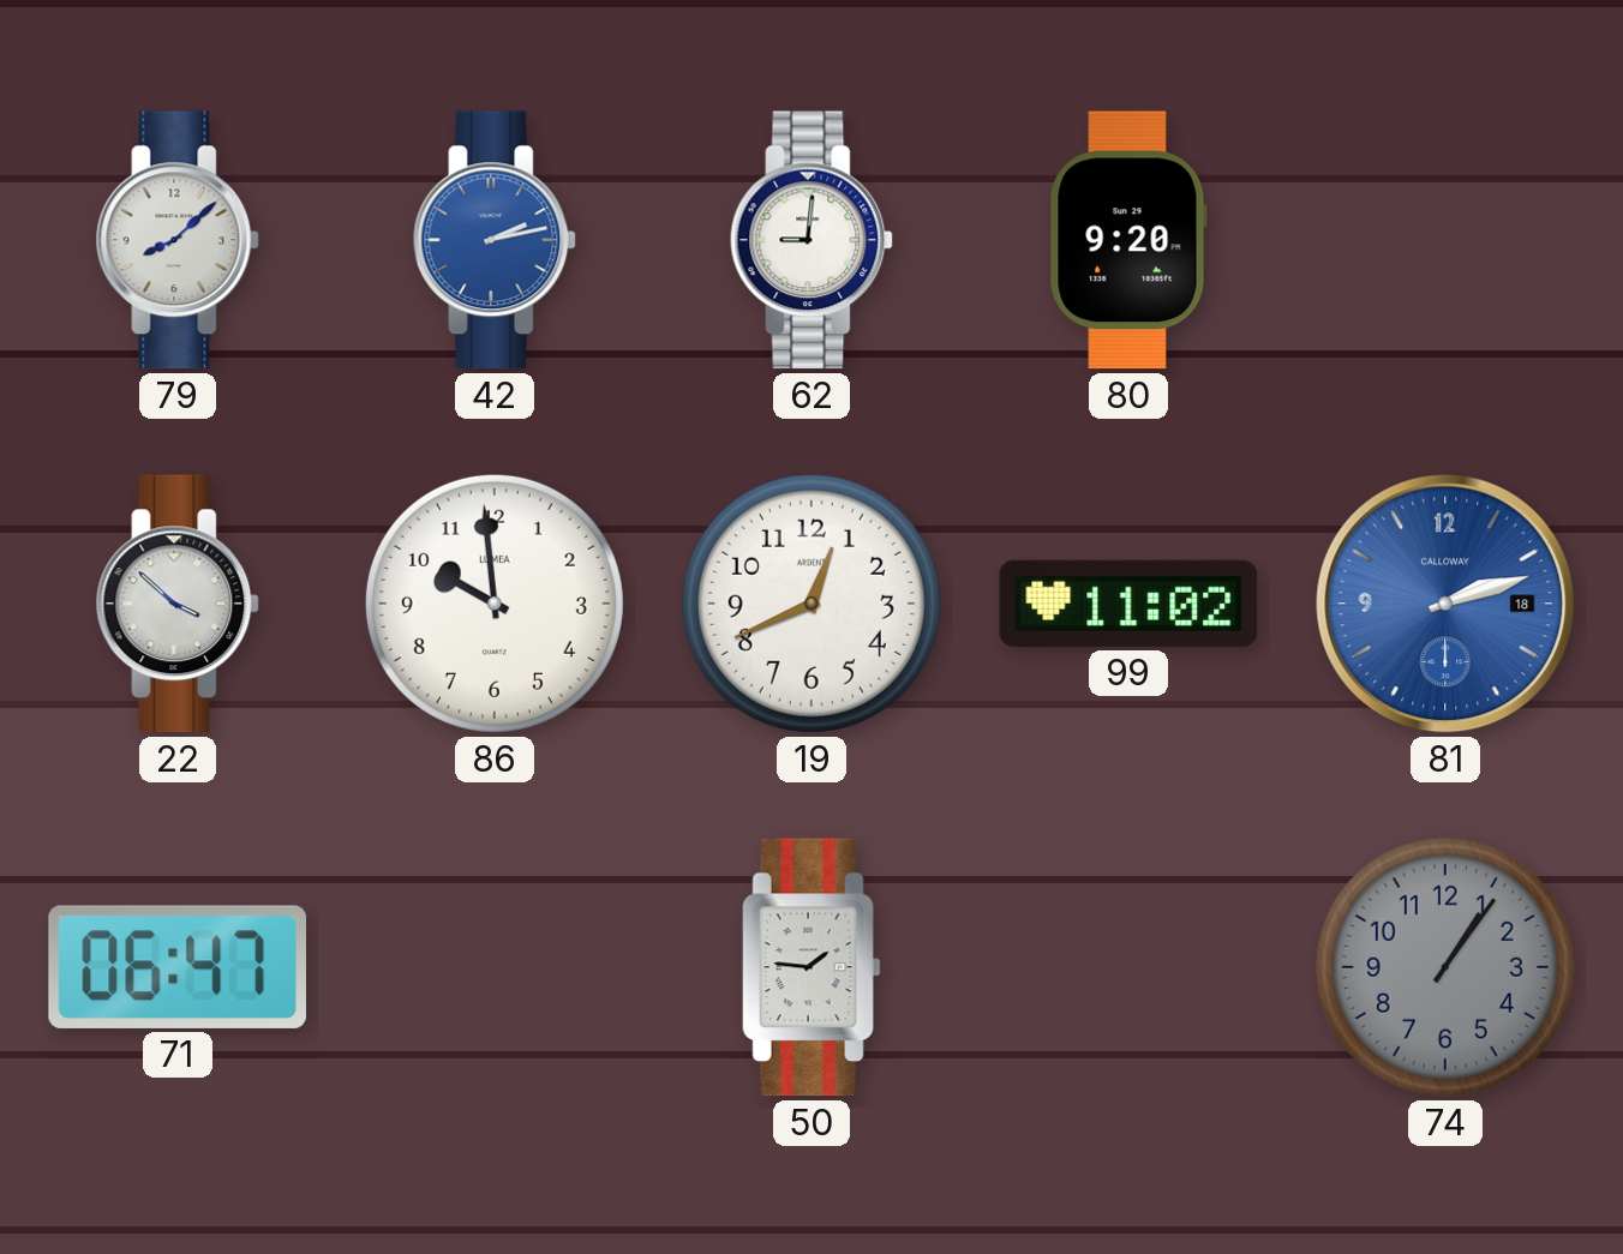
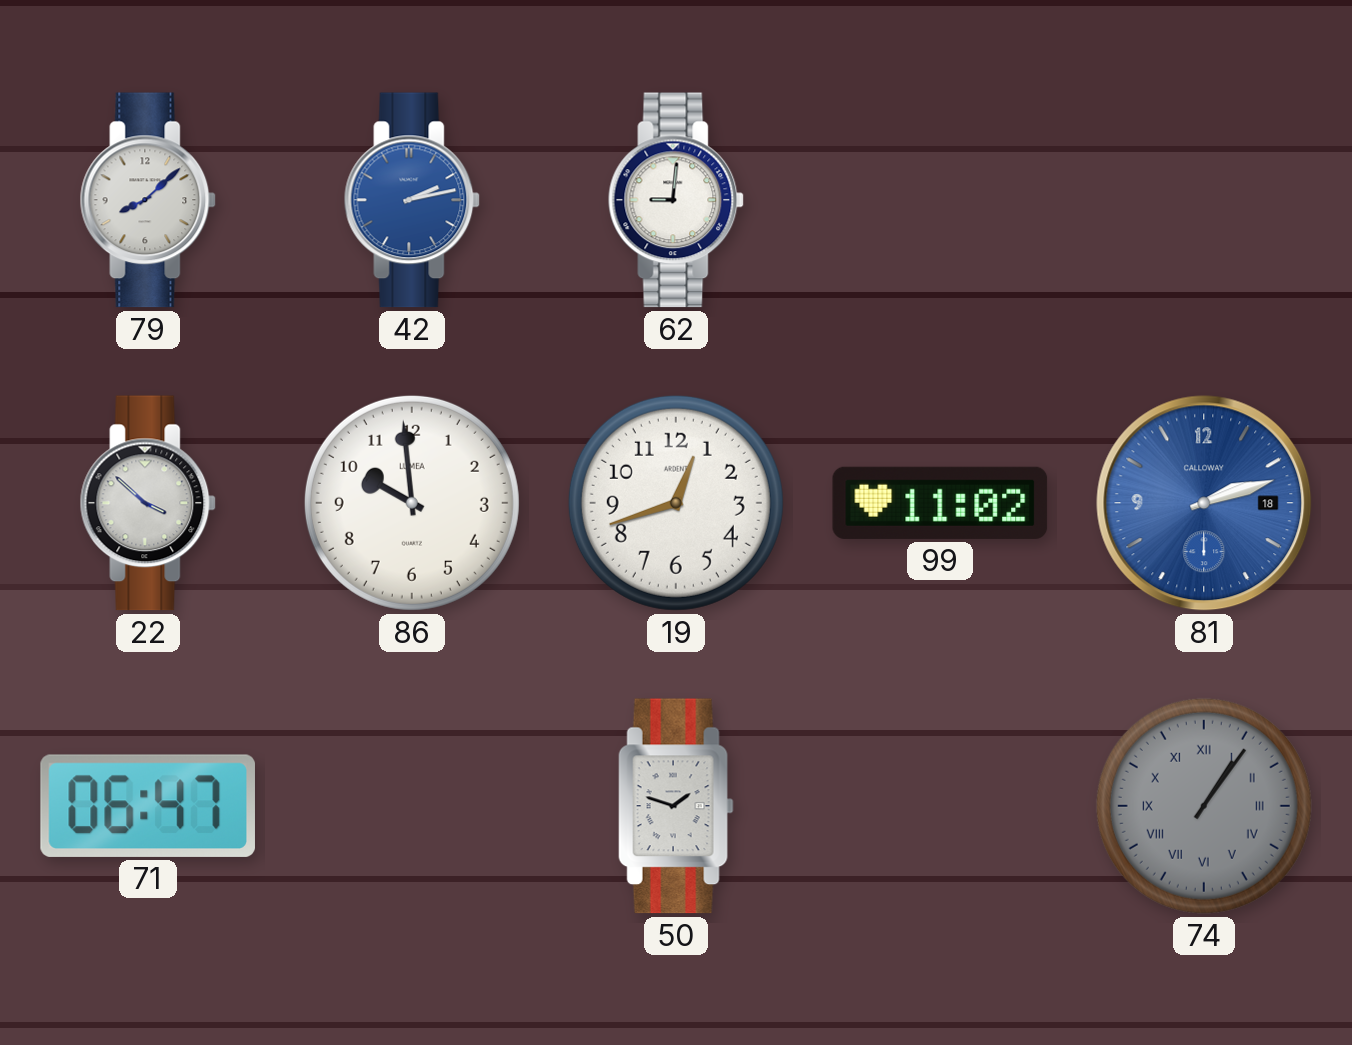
80: 9:20 -> none
19: 12:41 -> 12:42
50: 1:46 -> 1:48
74 numerals: Arabic -> Roman
